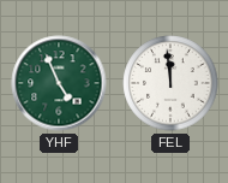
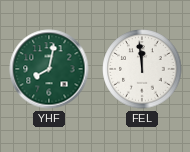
YHF: 4:56 -> 8:02
